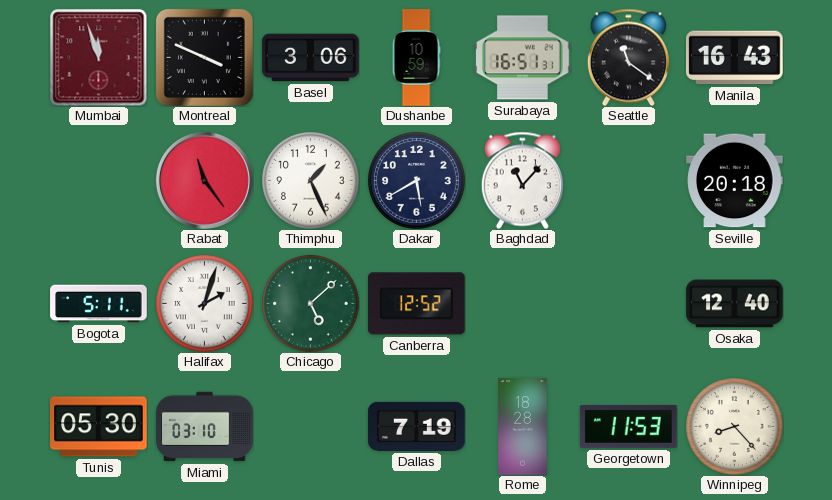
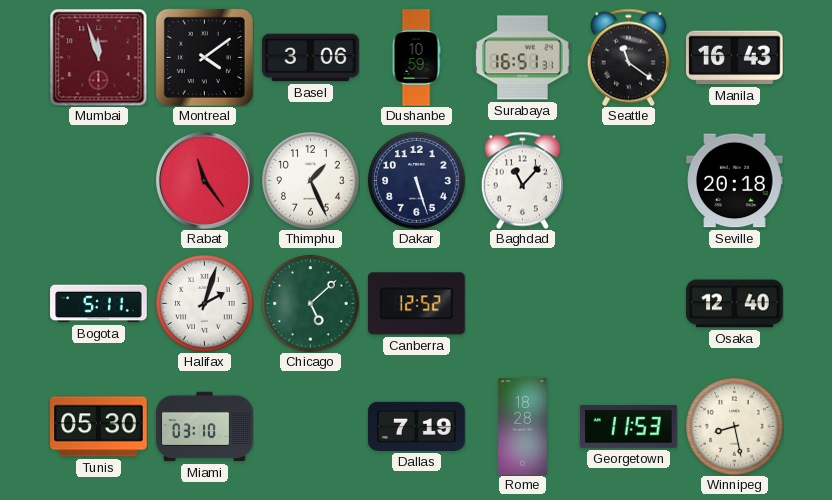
Montreal: 3:49 -> 4:09
Dakar: 5:40 -> 5:27
Winnipeg: 8:23 -> 8:28
